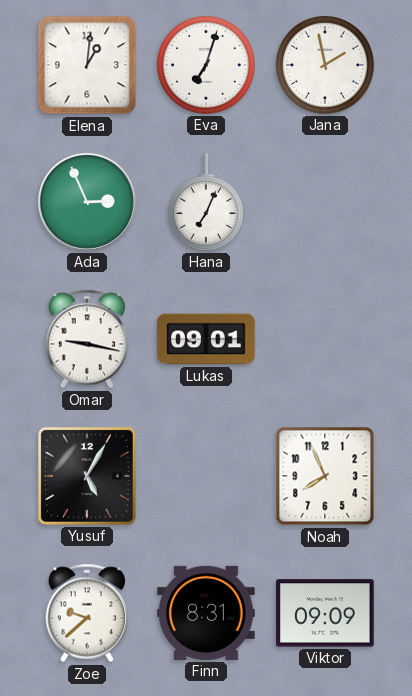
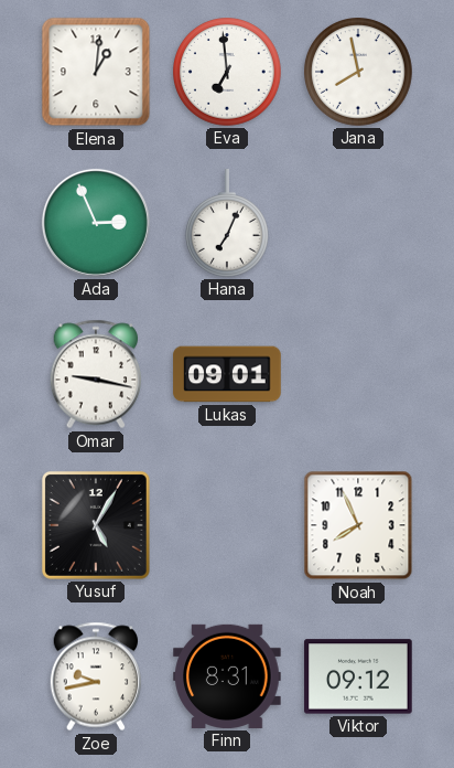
Eva: 7:03 -> 6:59
Jana: 1:58 -> 7:58
Zoe: 9:38 -> 9:43
Viktor: 09:09 -> 09:12
